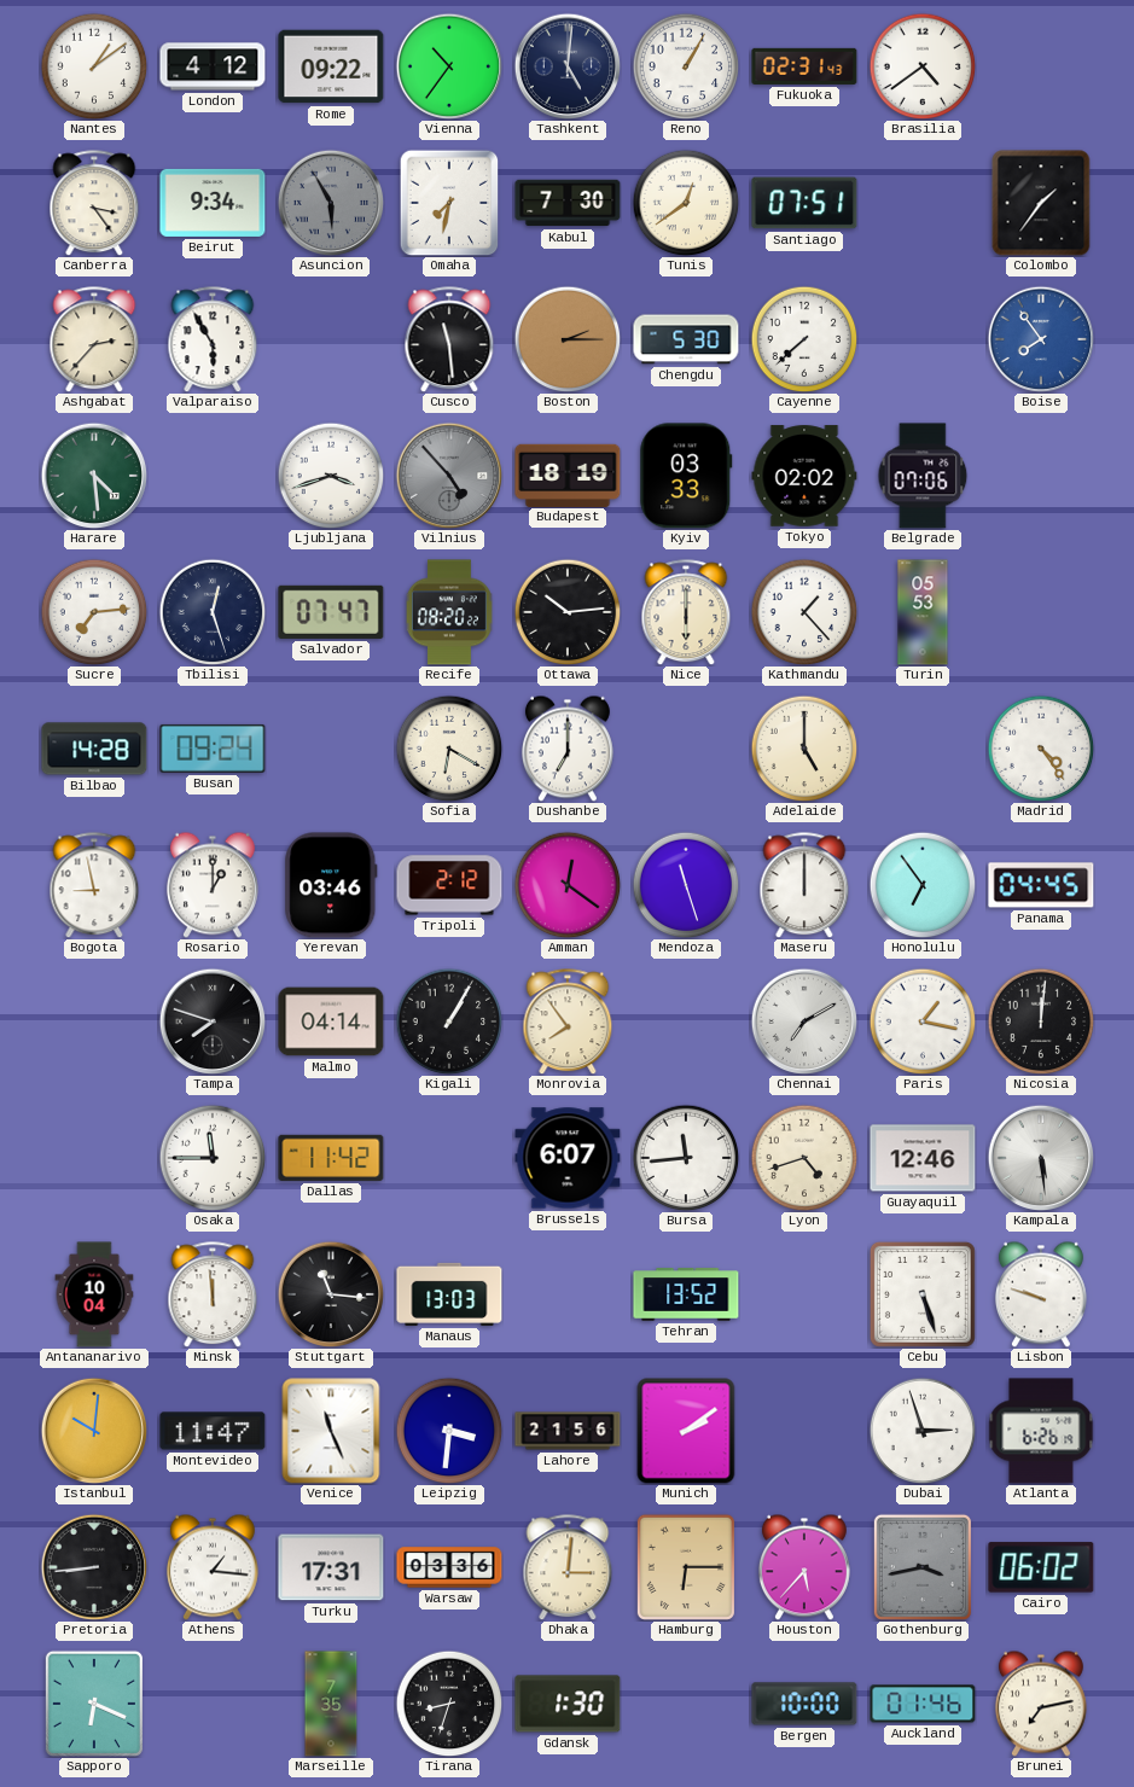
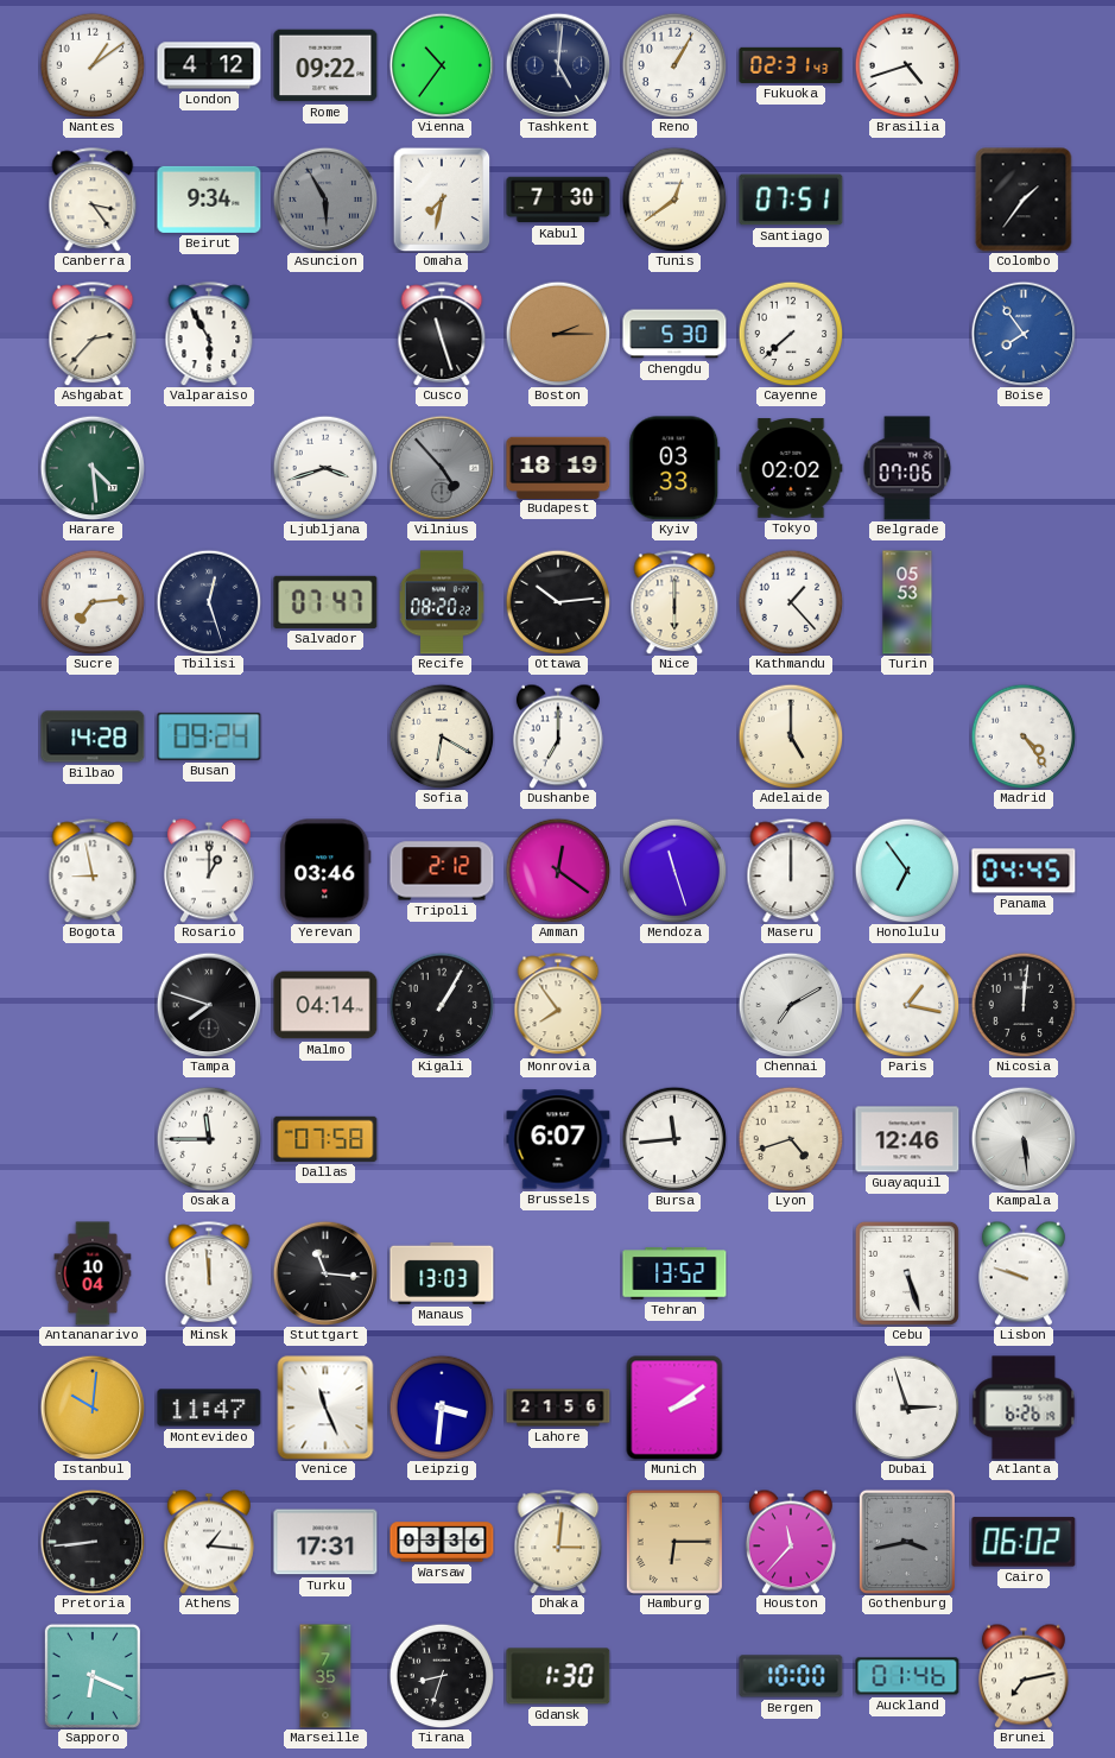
Brasilia: 4:39 -> 4:42
Cusco: 11:29 -> 11:27
Dallas: 11:42 -> 07:58
Houston: 5:37 -> 11:37
